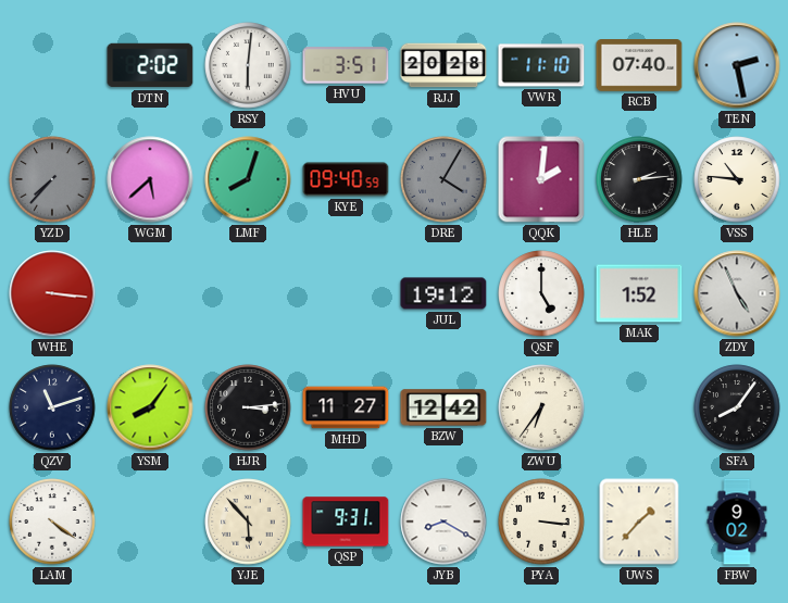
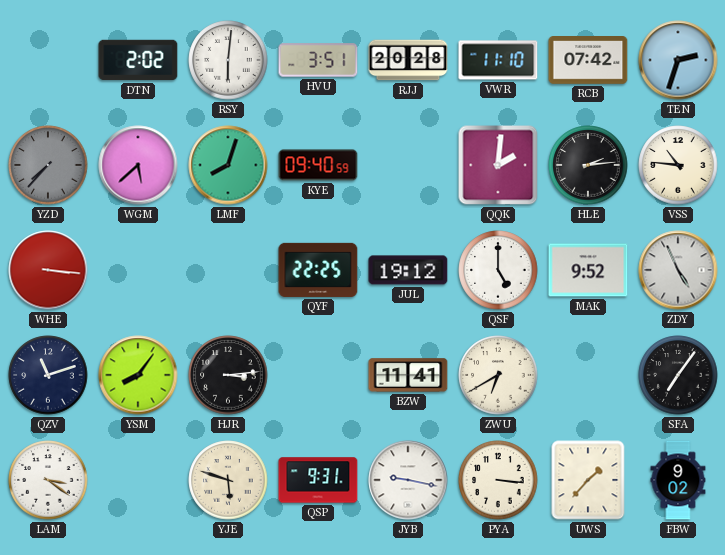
RCB: 07:40 -> 07:42
TEN: 2:28 -> 2:33
DRE: 4:05 -> none
QYF: none -> 22:25
MAK: 1:52 -> 9:52
MHD: 11:27 -> none
BZW: 12:42 -> 11:41
ZWU: 6:36 -> 6:40
SFA: 8:06 -> 7:06
LAM: 4:21 -> 3:21
YJE: 5:53 -> 5:48
JYB: 8:20 -> 9:17
